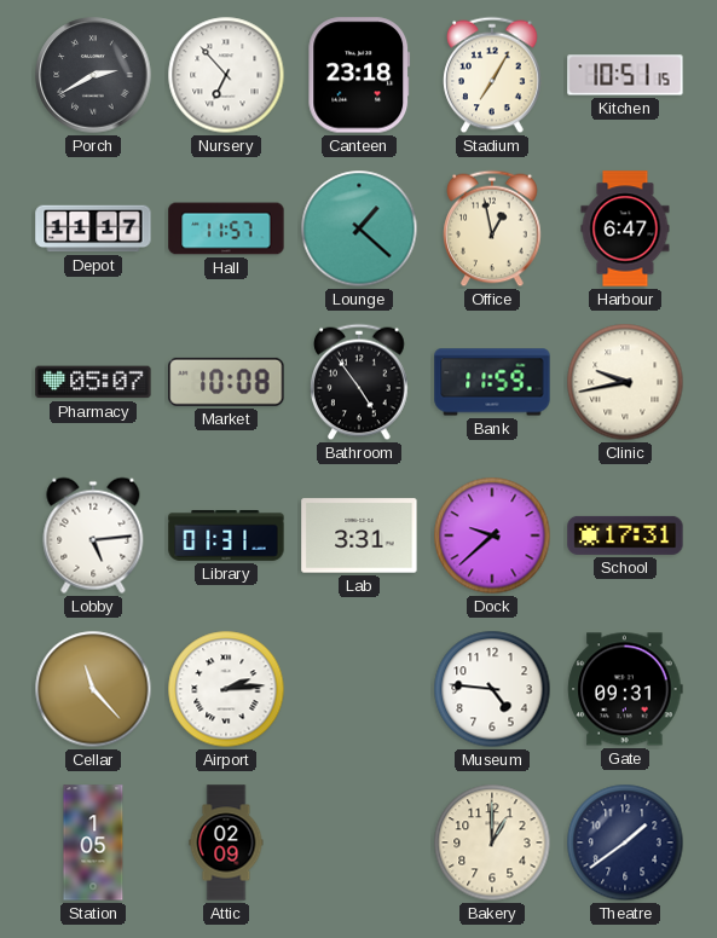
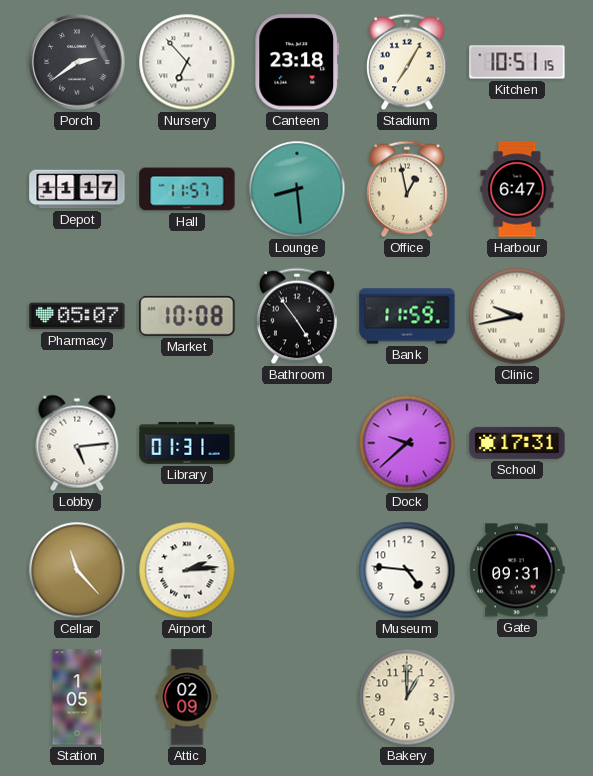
Porch: 2:40 -> 2:39
Lounge: 1:22 -> 8:29
Lab: 3:31 -> none
Theatre: 1:39 -> none
